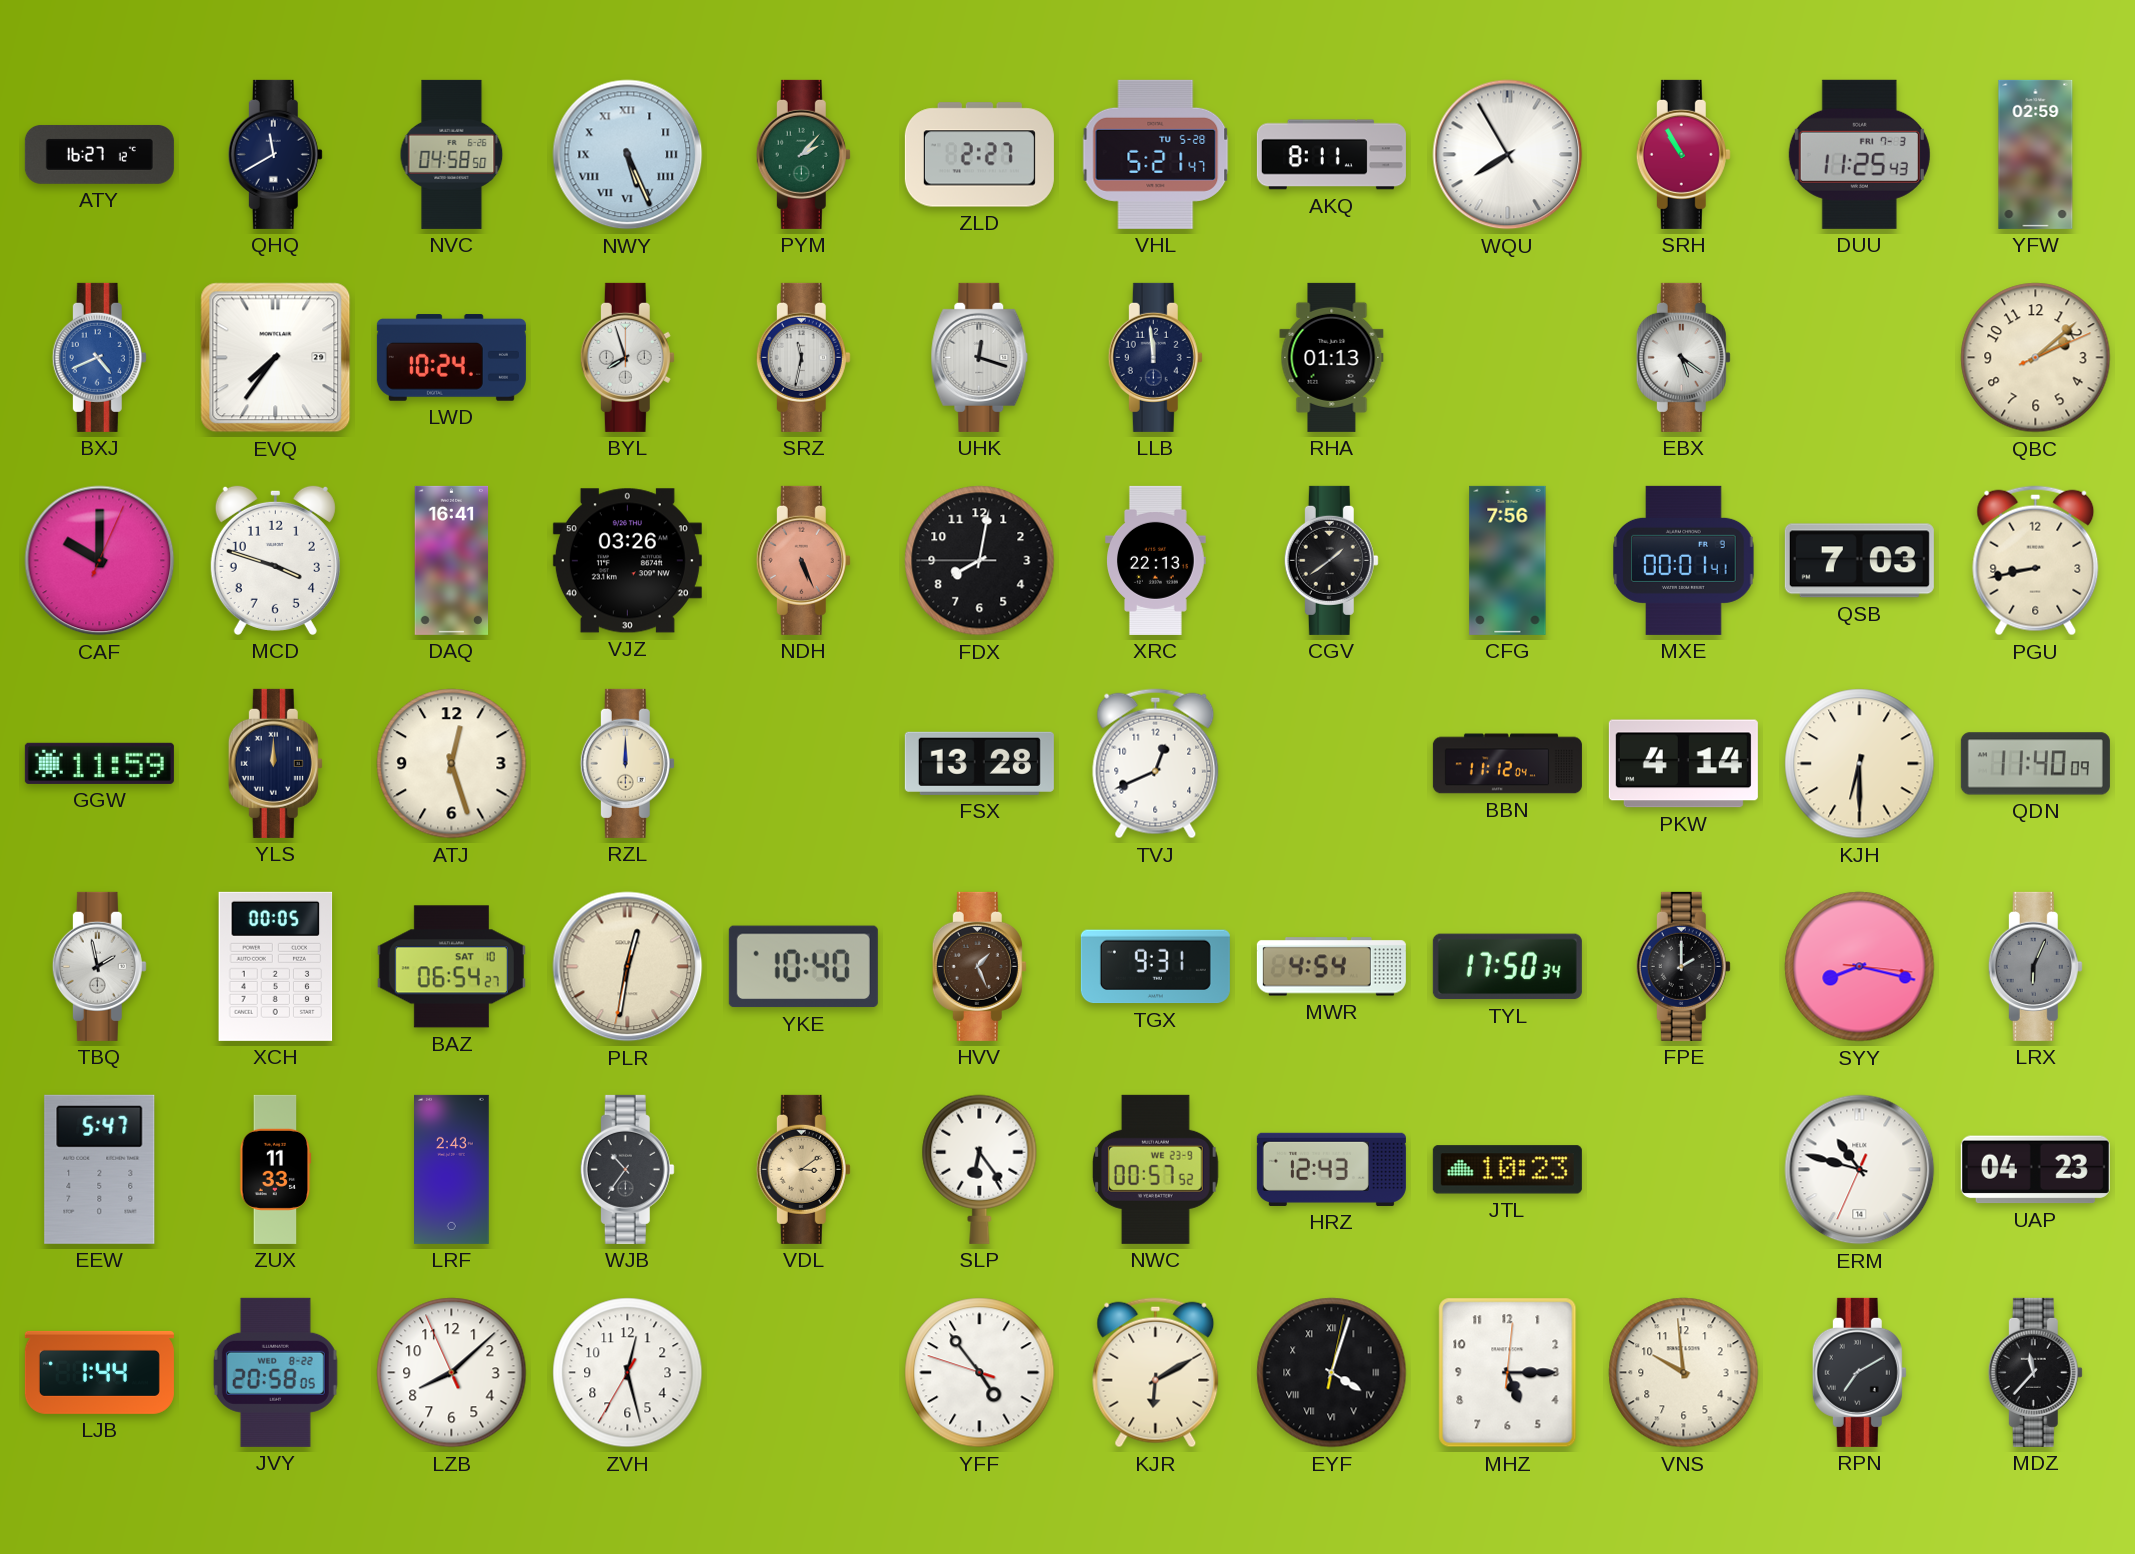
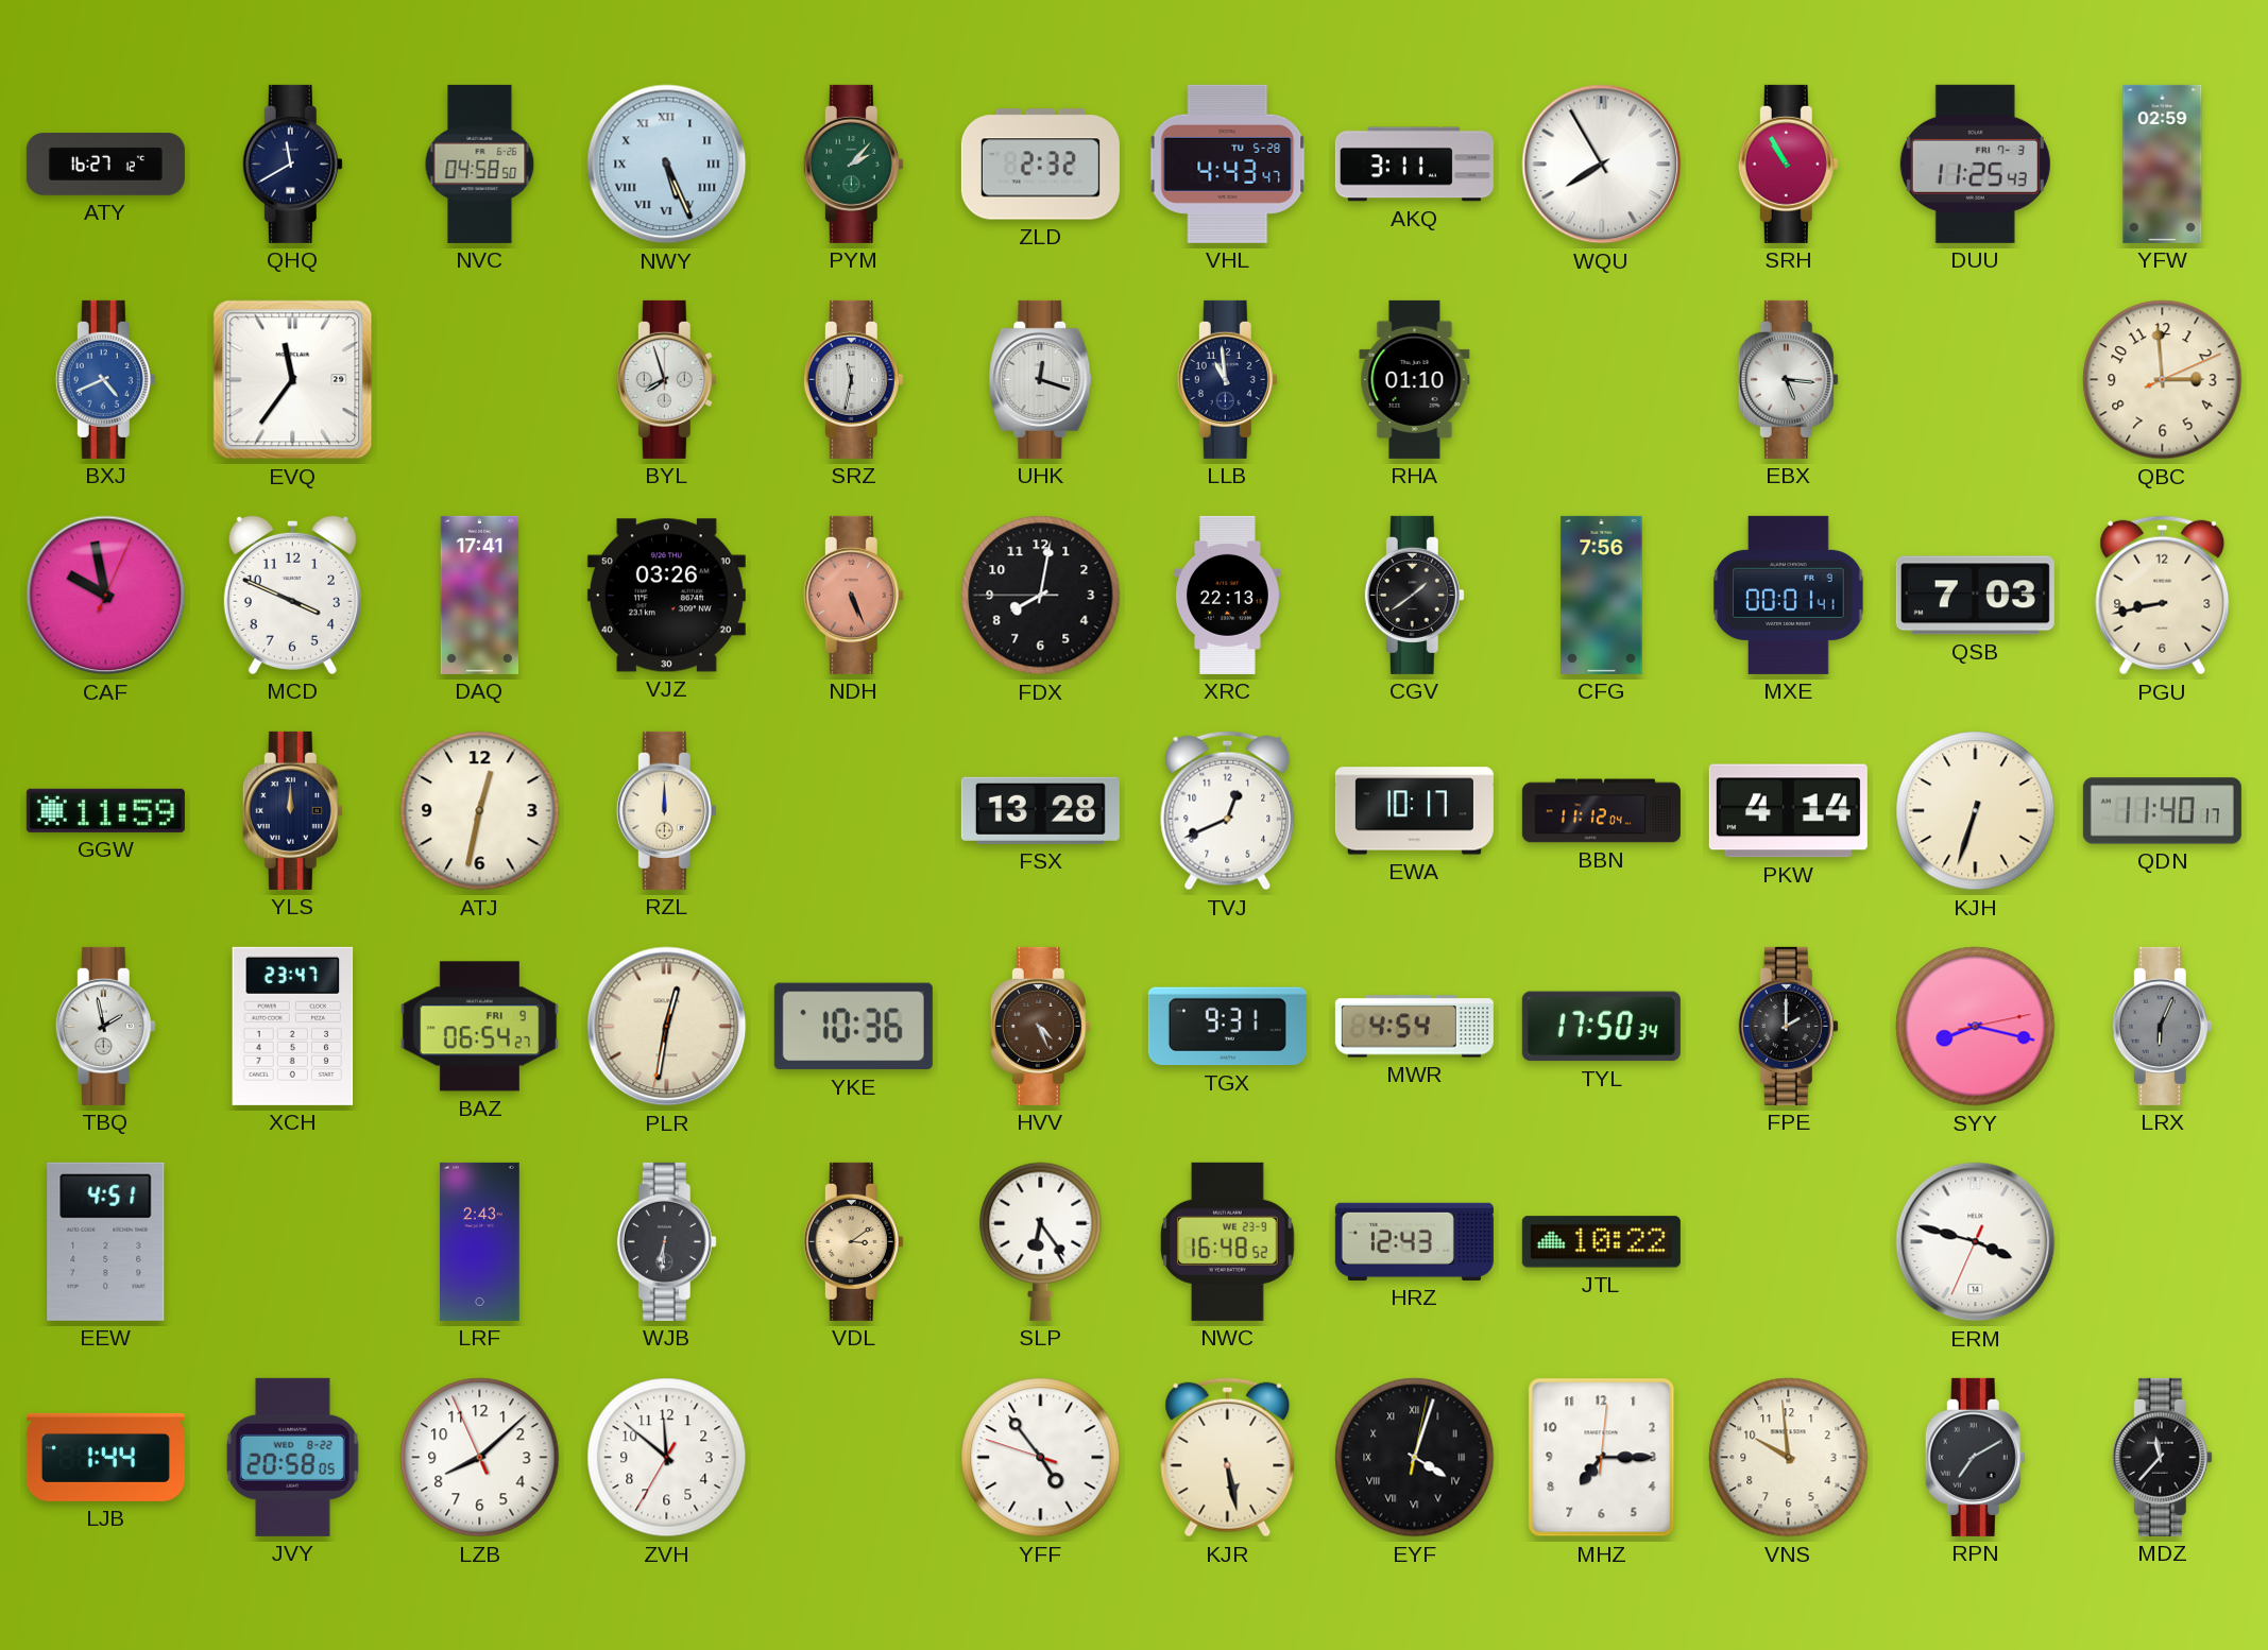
ZLD: 2:27 -> 2:32
VHL: 5:21 -> 4:43
AKQ: 8:11 -> 3:11
EVQ: 7:36 -> 11:36
LWD: 10:24 -> none
LLB: 11:59 -> 10:59
RHA: 01:13 -> 01:10
EBX: 5:21 -> 5:16
QBC: 2:08 -> 2:59
CAF: 10:00 -> 9:58
MCD: 3:48 -> 3:49
DAQ: 16:41 -> 17:41
ATJ: 12:27 -> 12:32
EWA: none -> 10:17
KJH: 6:30 -> 6:33
QDN: 11:40:09 -> 11:40:17
XCH: 00:05 -> 23:47
BAZ date: SAT 10 -> FRI 9
YKE: 10:40 -> 10:36
HVV: 1:26 -> 4:26
SYY: 8:17:16 -> 8:17:13
EEW: 5:47 -> 4:51
ZUX: 11:33 -> none
WJB: 10:36 -> 6:31
NWC: 00:57 -> 16:48
JTL: 10:23 -> 10:22
ERM: 10:47 -> 3:47
UAP: 04:23 -> none
ZVH: 12:27 -> 11:51
KJR: 6:10 -> 5:28
MHZ: 5:15 -> 7:15
